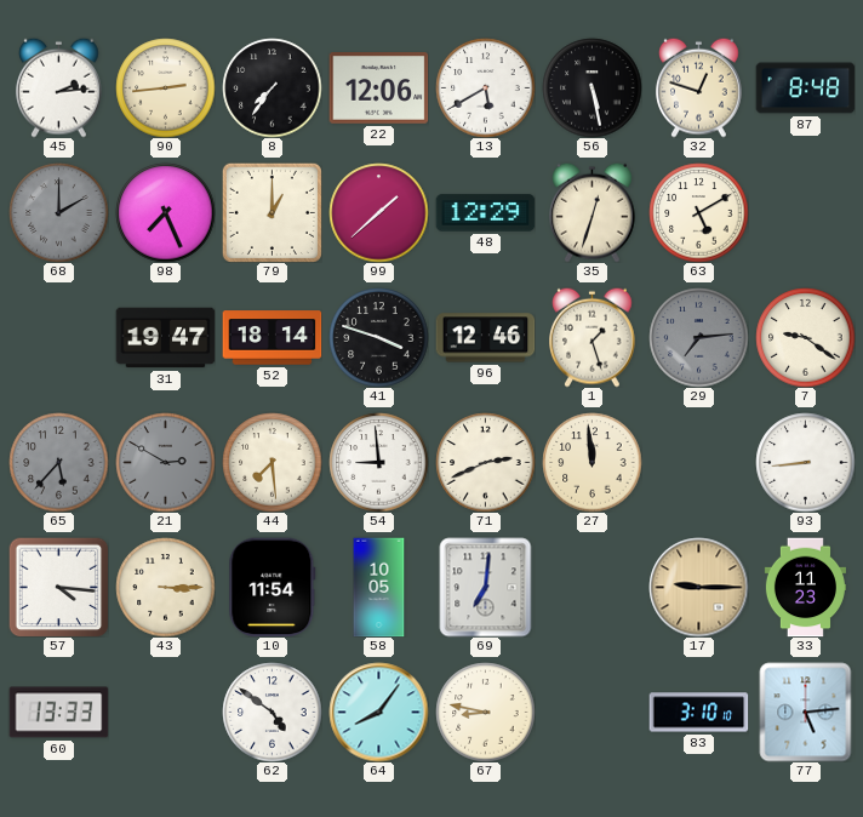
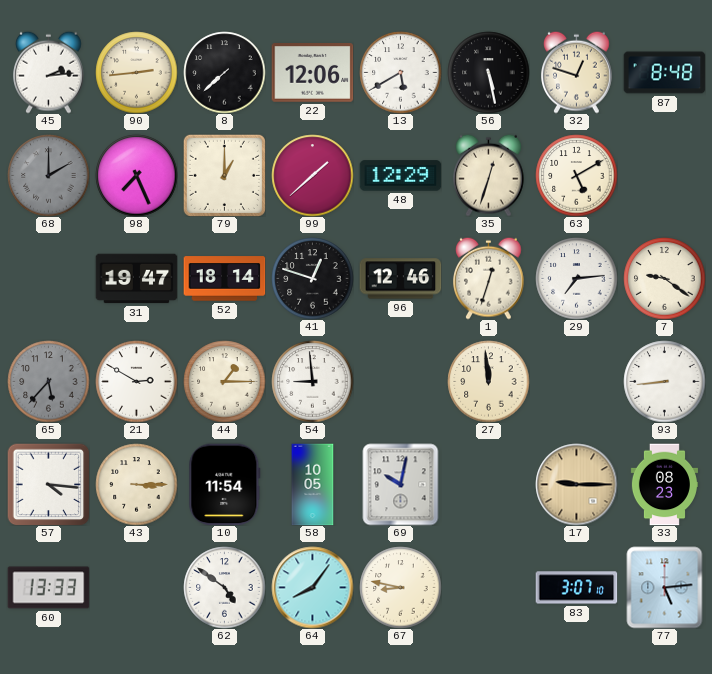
8: 7:36 -> 7:38
41: 3:48 -> 12:48
1: 1:27 -> 12:33
29 dial: grey -> white
21 dial: grey -> white
44: 7:29 -> 1:15
71: 2:41 -> none
69: 7:01 -> 10:02
33: 11:23 -> 08:23
83: 3:10 -> 3:07
